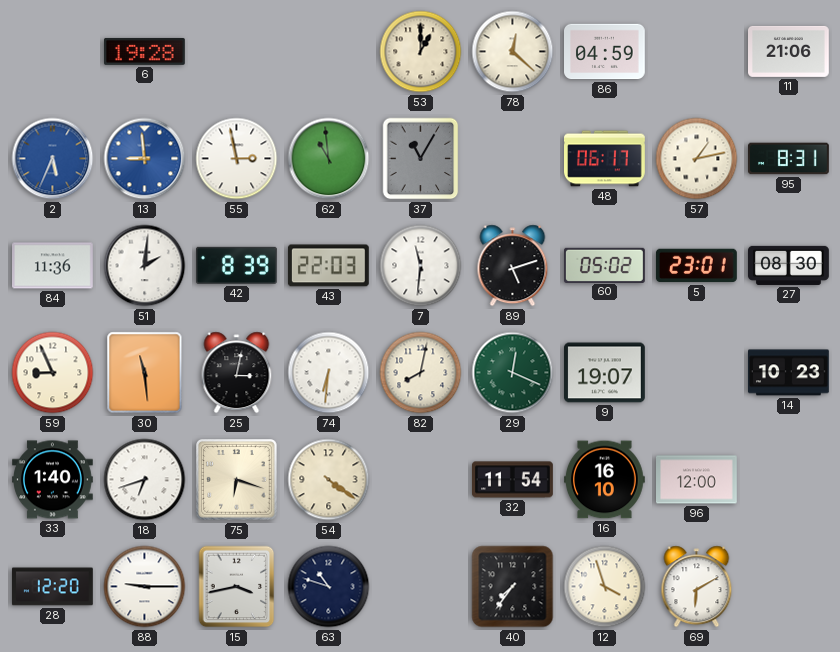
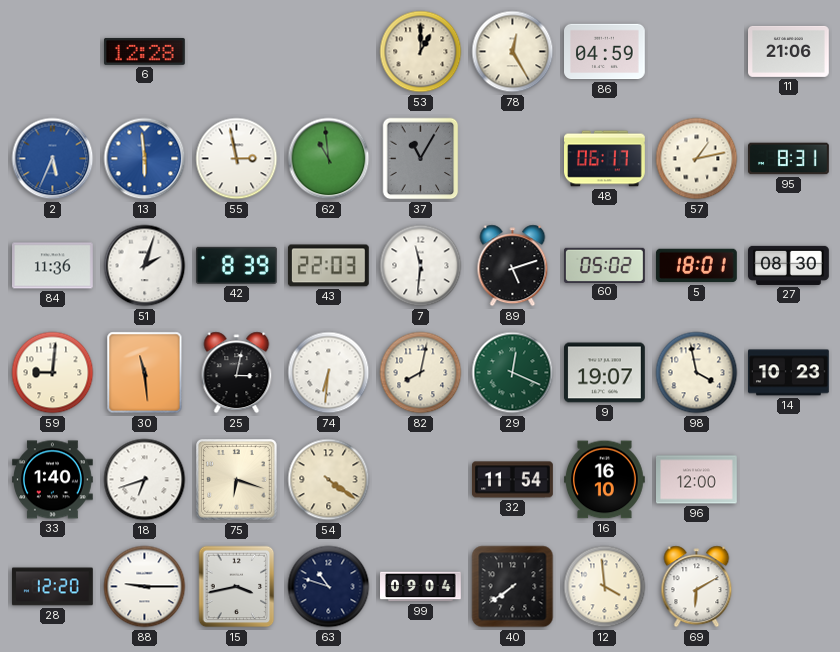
6: 19:28 -> 12:28
78: 12:22 -> 12:25
13: 8:59 -> 5:59
51: 2:01 -> 2:03
5: 23:01 -> 18:01
59: 8:56 -> 9:01
98: none -> 3:58
99: none -> 09:04
40: 7:36 -> 7:39
12: 3:57 -> 3:59
